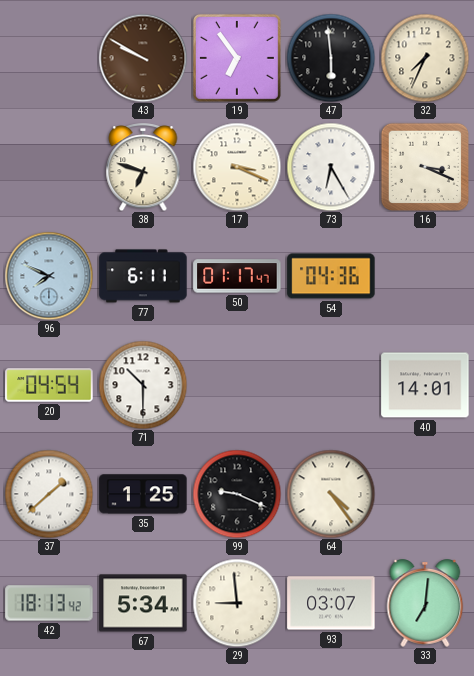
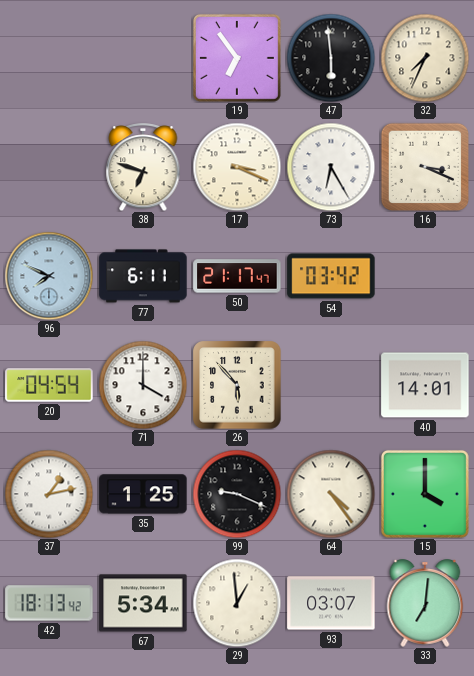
43: 9:50 -> none
50: 01:17 -> 21:17
54: 04:36 -> 03:42
71: 10:30 -> 4:00
26: none -> 5:53
37: 1:38 -> 1:13
15: none -> 4:00
29: 8:59 -> 12:59
